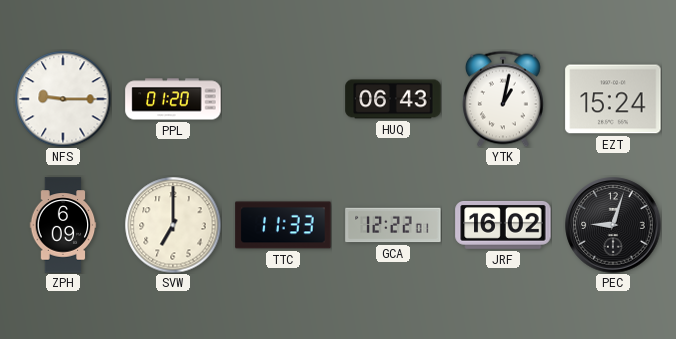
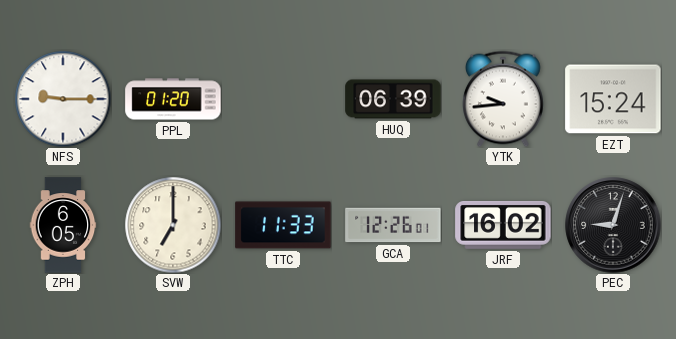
HUQ: 06:43 -> 06:39
YTK: 1:02 -> 9:44
ZPH: 6:09 -> 6:05
GCA: 12:22 -> 12:26
